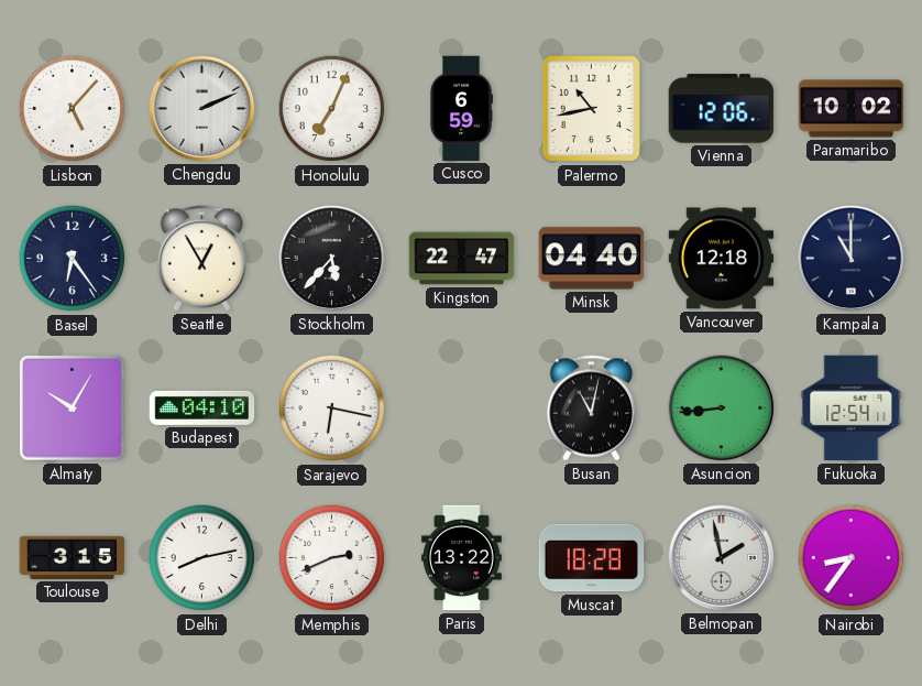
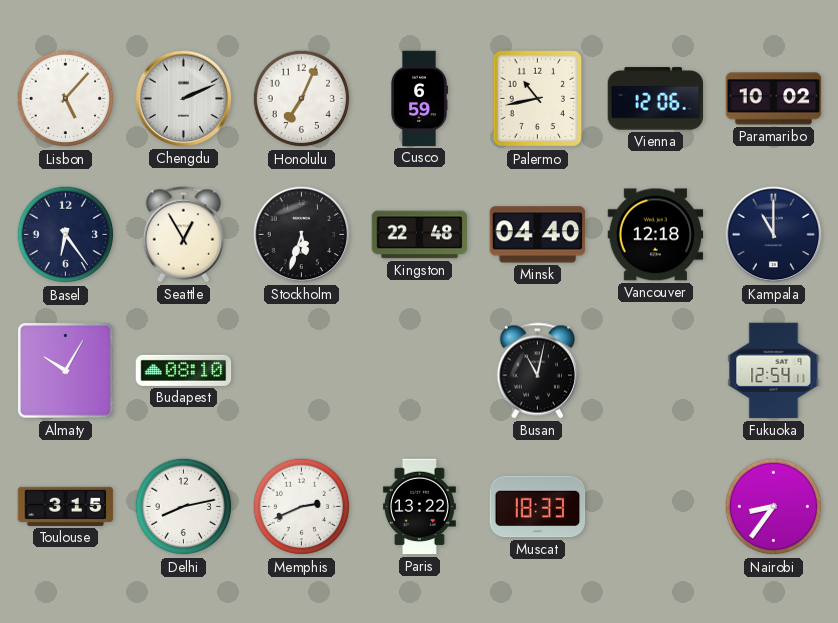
Stockholm: 5:37 -> 5:33
Kingston: 22:47 -> 22:48
Budapest: 04:10 -> 08:10
Sarajevo: 6:17 -> none
Asuncion: 8:44 -> none
Muscat: 18:28 -> 18:33
Belmopan: 1:58 -> none
